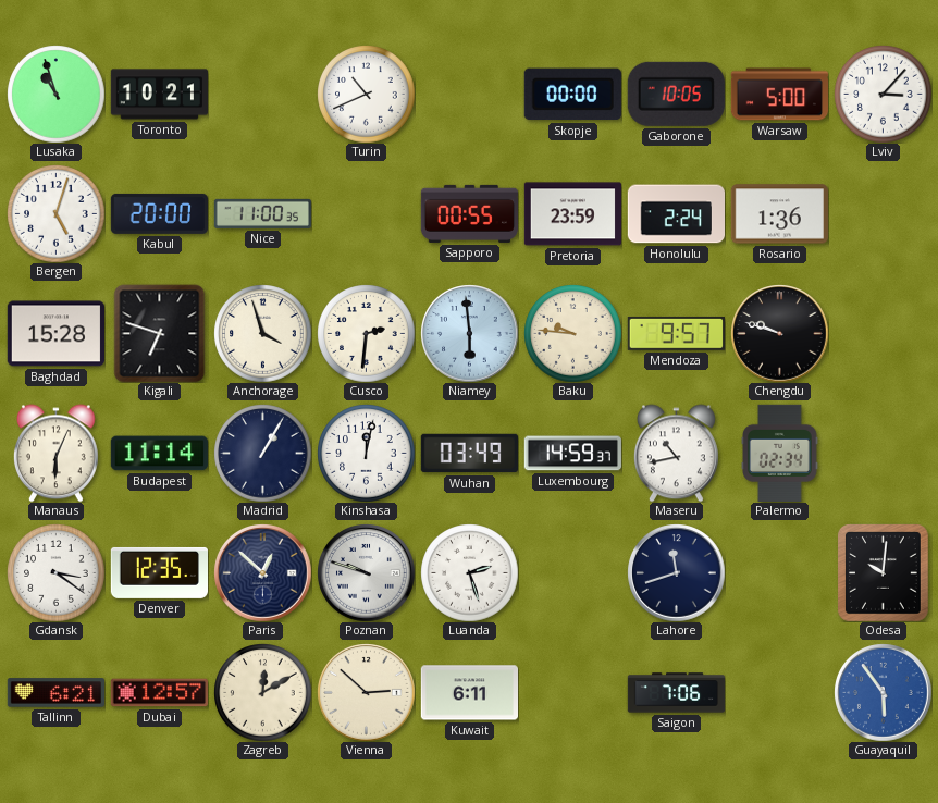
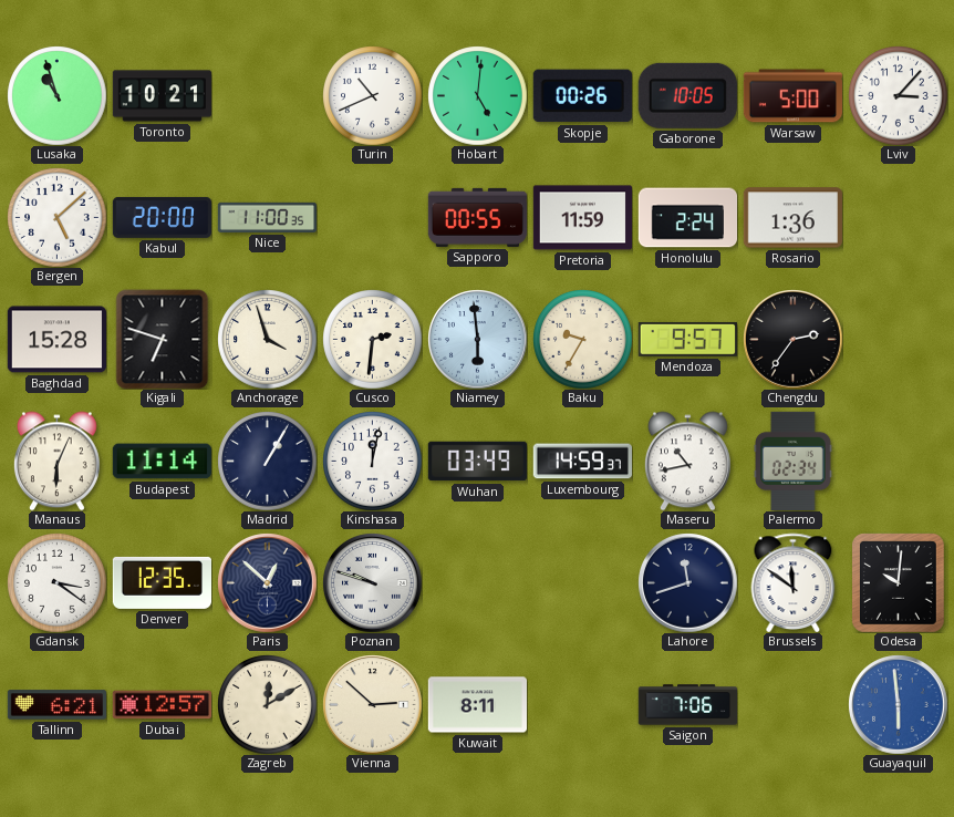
Hobart: none -> 5:01
Skopje: 00:00 -> 00:26
Bergen: 5:03 -> 5:08
Pretoria: 23:59 -> 11:59
Baku: 9:46 -> 9:35
Chengdu: 9:48 -> 2:36
Luanda: 2:27 -> none
Brussels: none -> 11:51
Kuwait: 6:11 -> 8:11
Guayaquil: 5:54 -> 5:59
